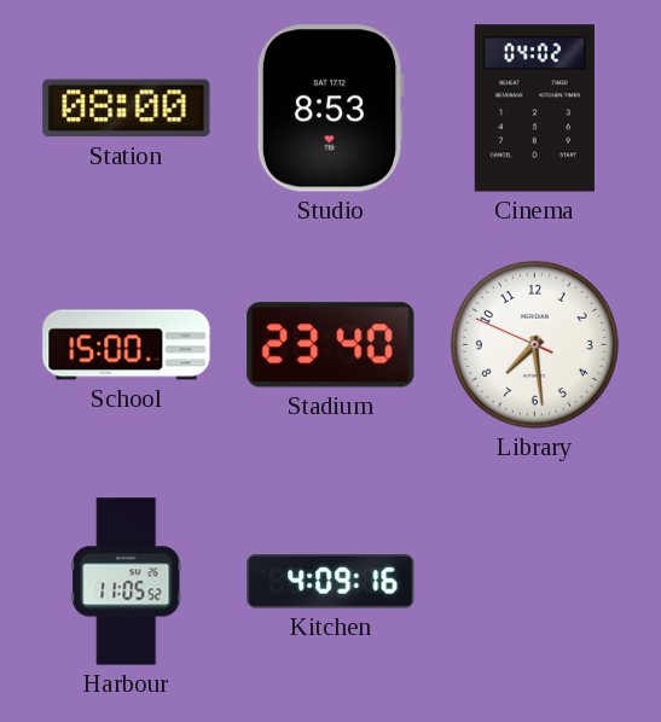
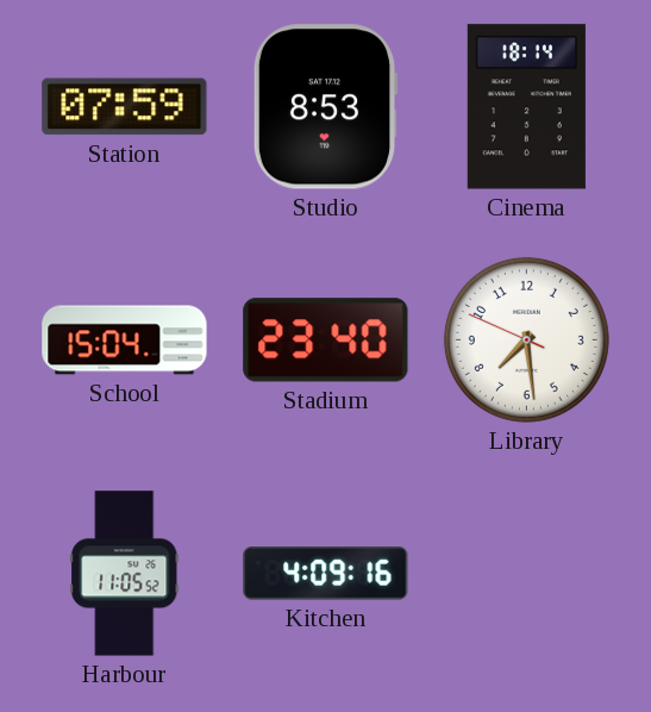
Station: 08:00 -> 07:59
Cinema: 04:02 -> 18:14
School: 15:00 -> 15:04
